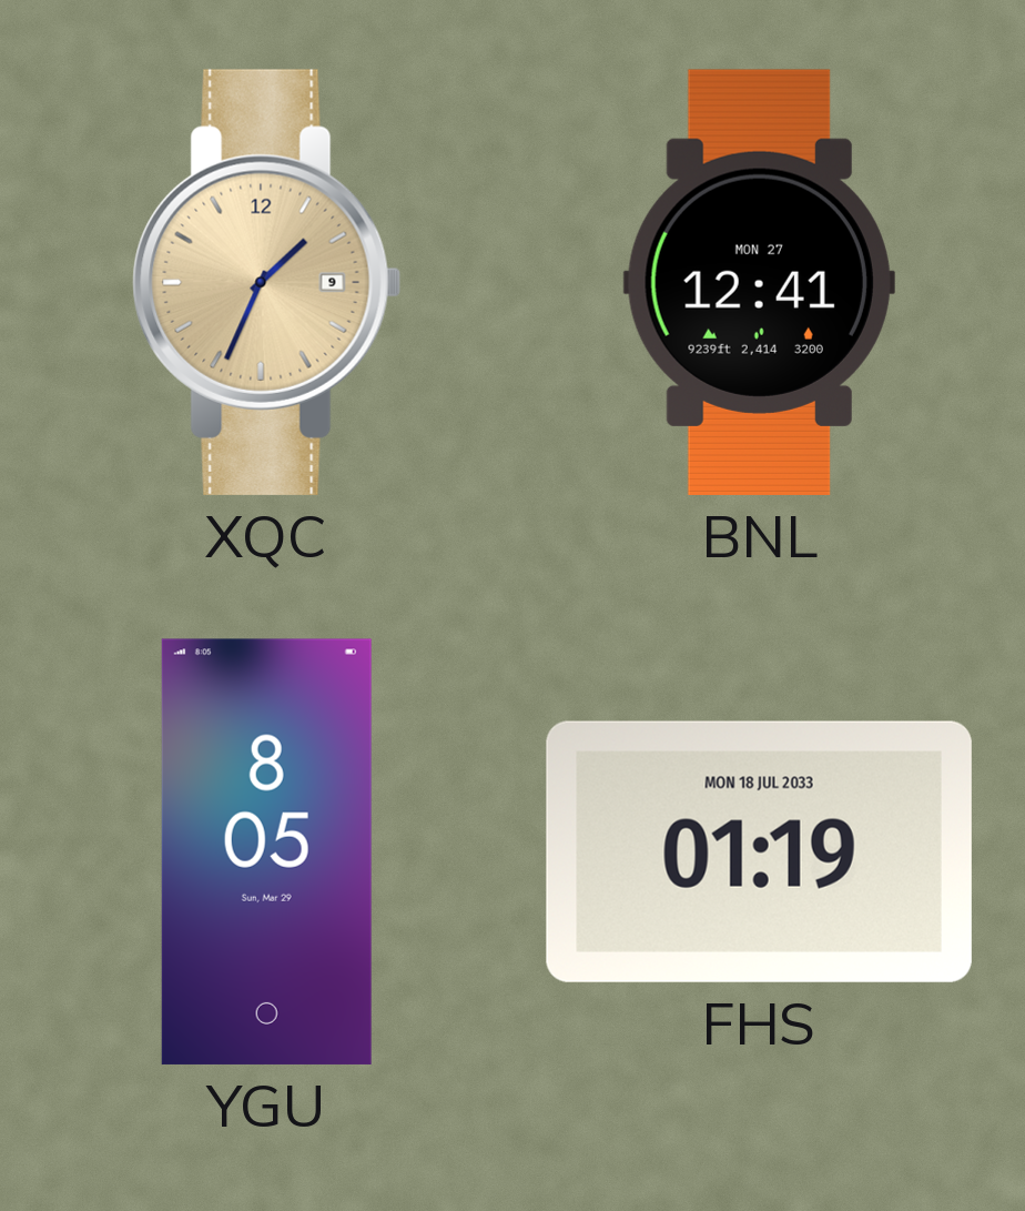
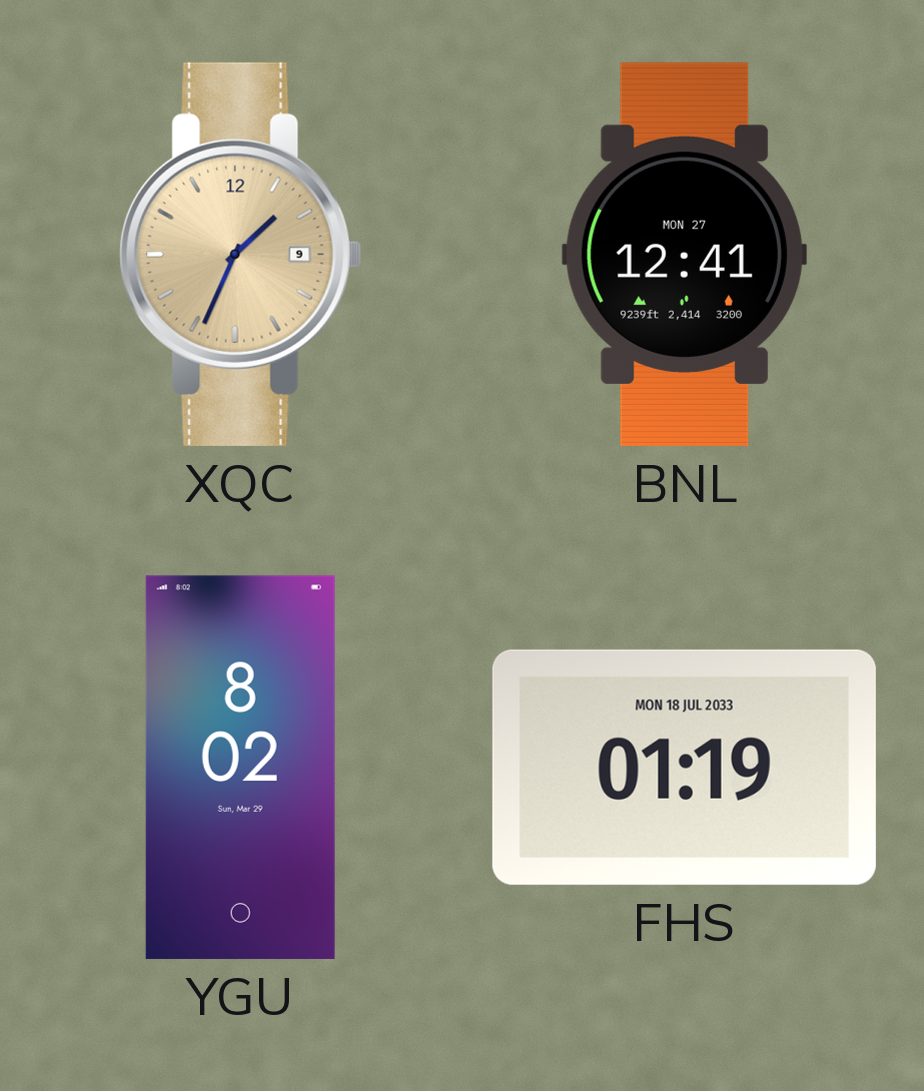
YGU: 8:05 -> 8:02
